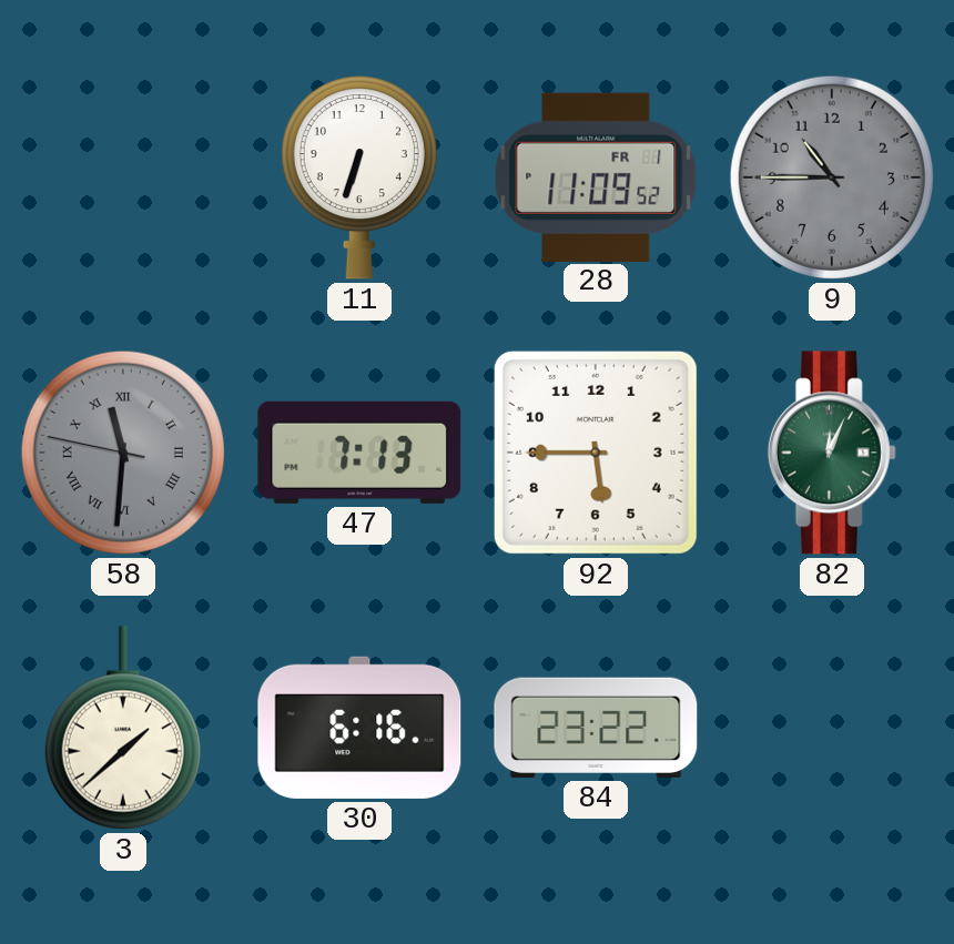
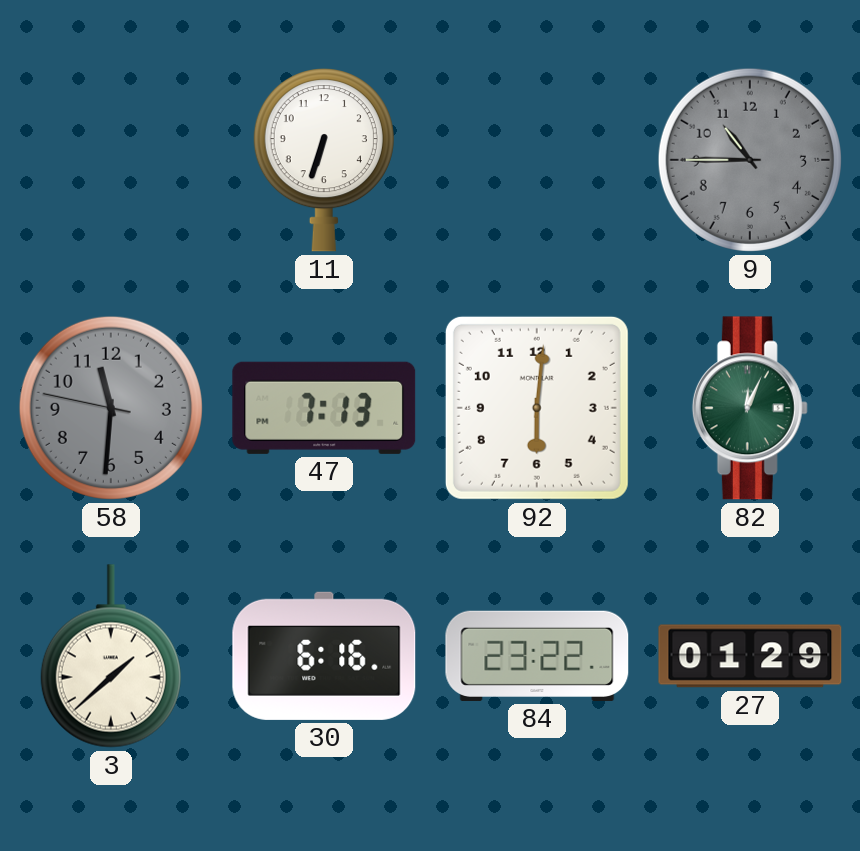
28: 11:09 -> none
58 numerals: Roman -> Arabic
92: 5:45 -> 6:01
27: none -> 01:29
